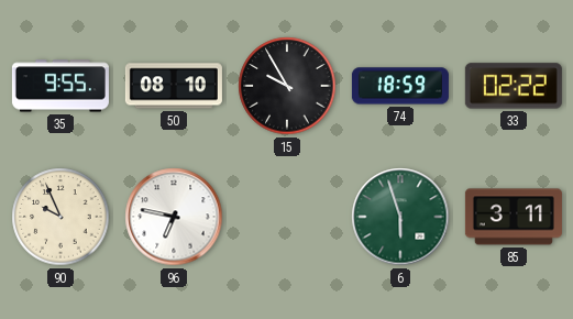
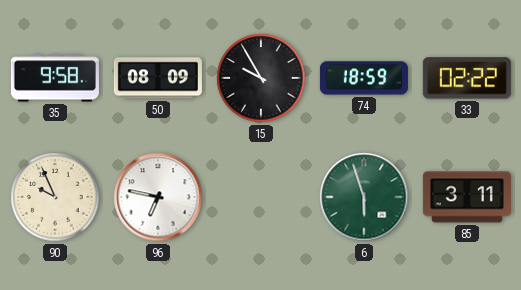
35: 9:55 -> 9:58
50: 08:10 -> 08:09
